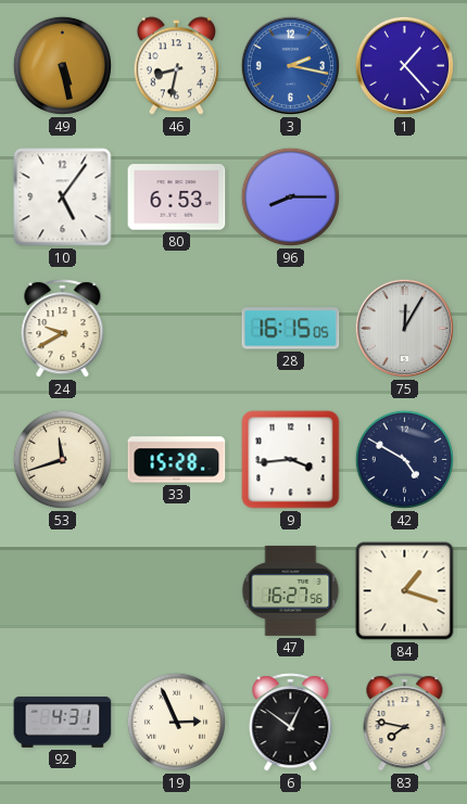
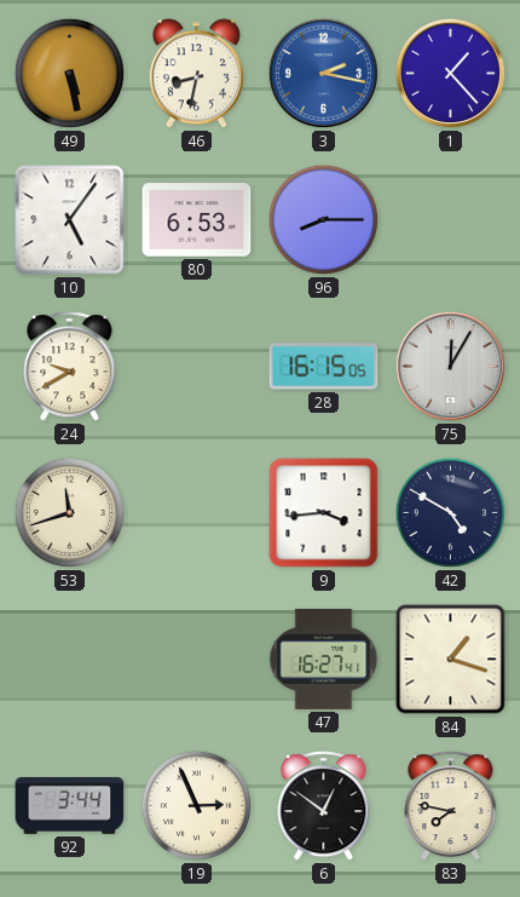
33: 15:28 -> none
47: 16:27:56 -> 16:27:41
92: 4:31 -> 3:44
